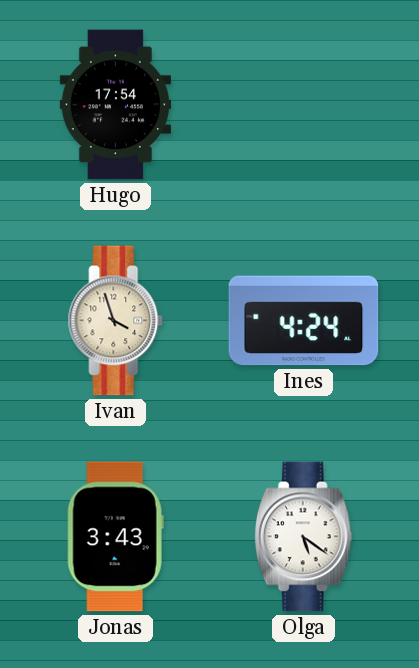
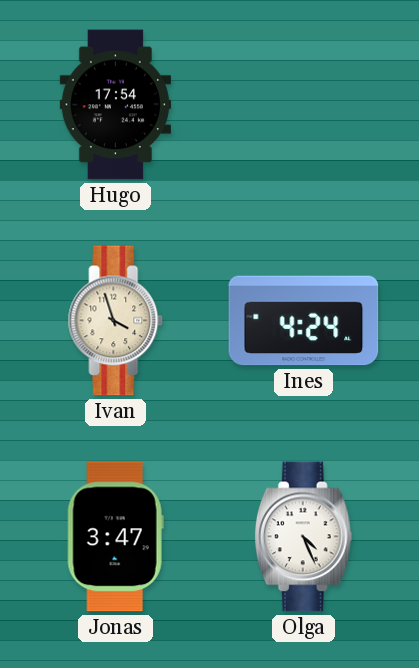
Jonas: 3:43 -> 3:47
Olga: 5:21 -> 4:26
